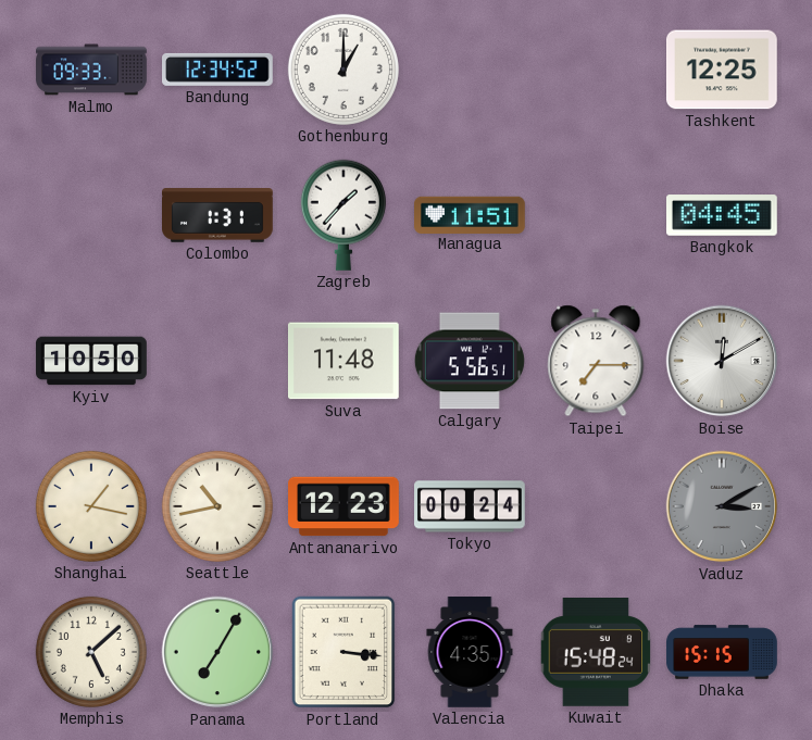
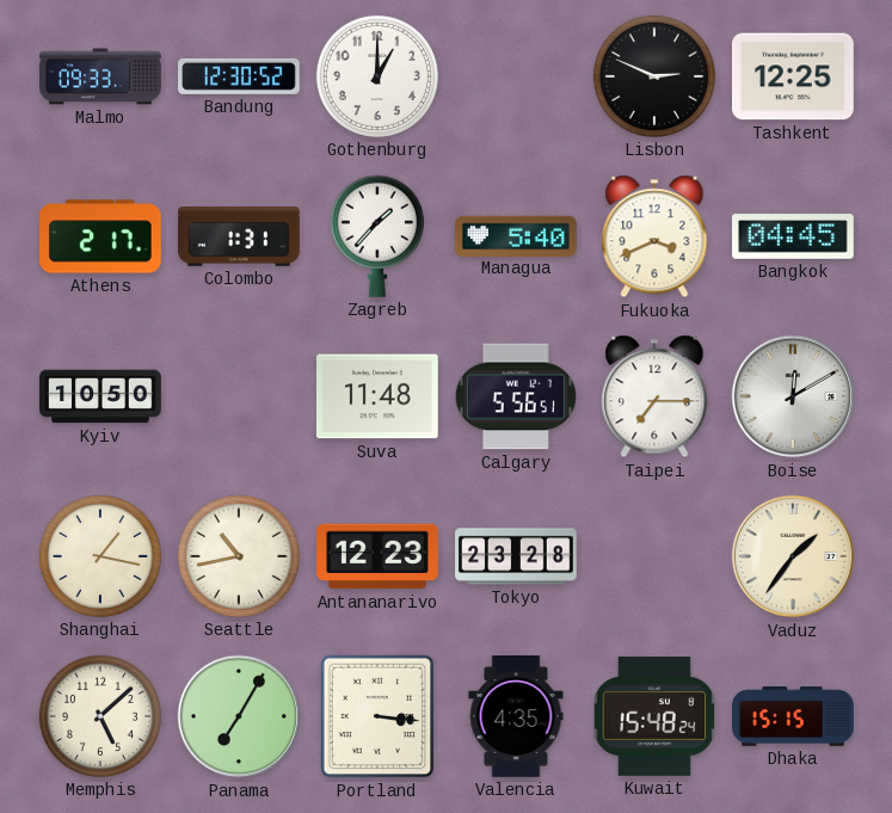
Bandung: 12:34 -> 12:30
Lisbon: none -> 2:49
Athens: none -> 2:17
Managua: 11:51 -> 5:40
Fukuoka: none -> 3:41
Tokyo: 00:24 -> 23:28
Vaduz: 3:10 -> 1:36
Vaduz dial: grey -> cream
